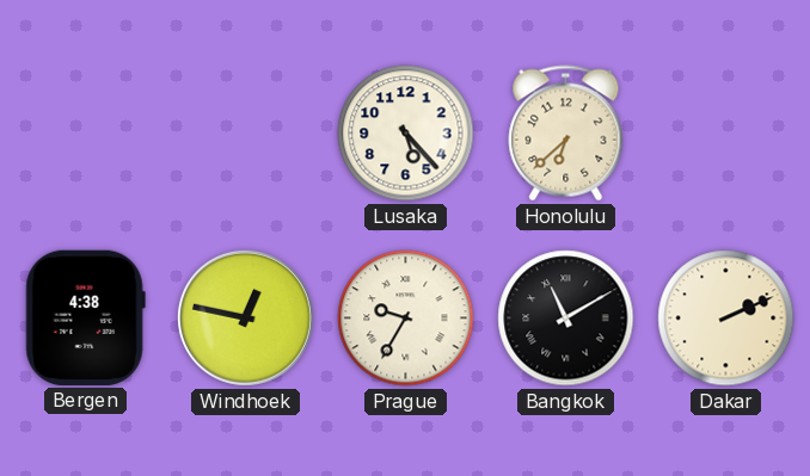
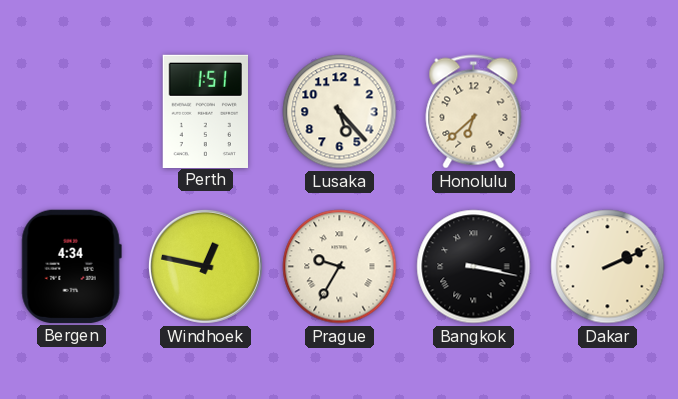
Perth: none -> 1:51
Bergen: 4:38 -> 4:34
Bangkok: 11:10 -> 3:17
